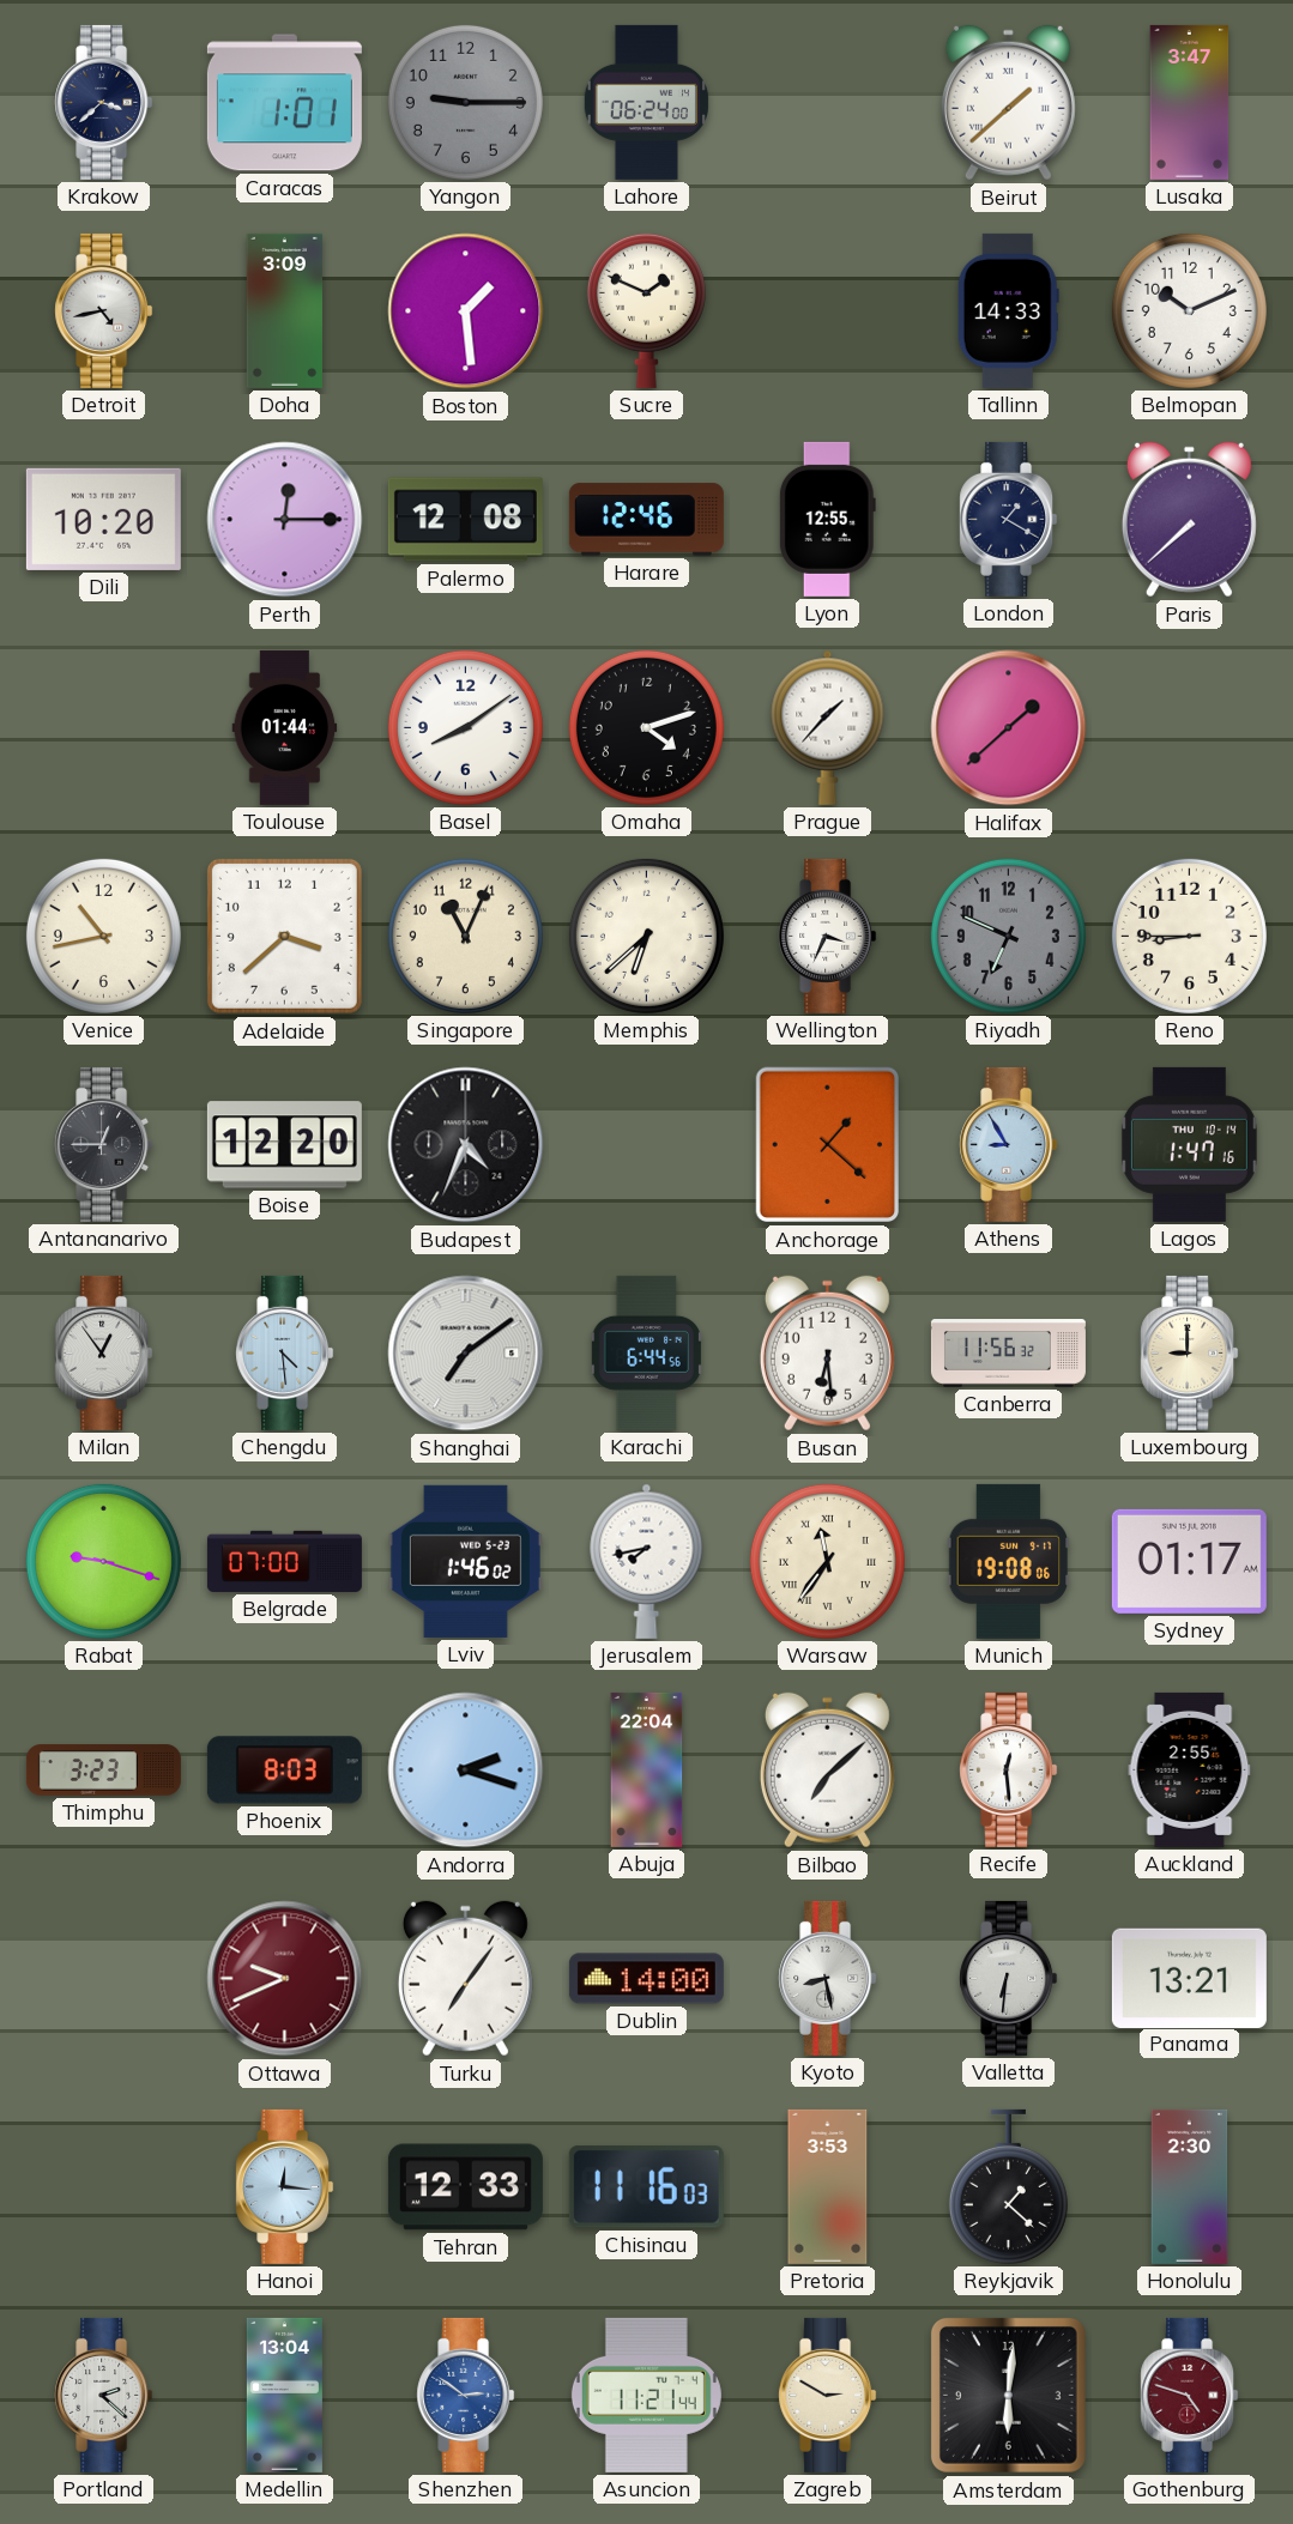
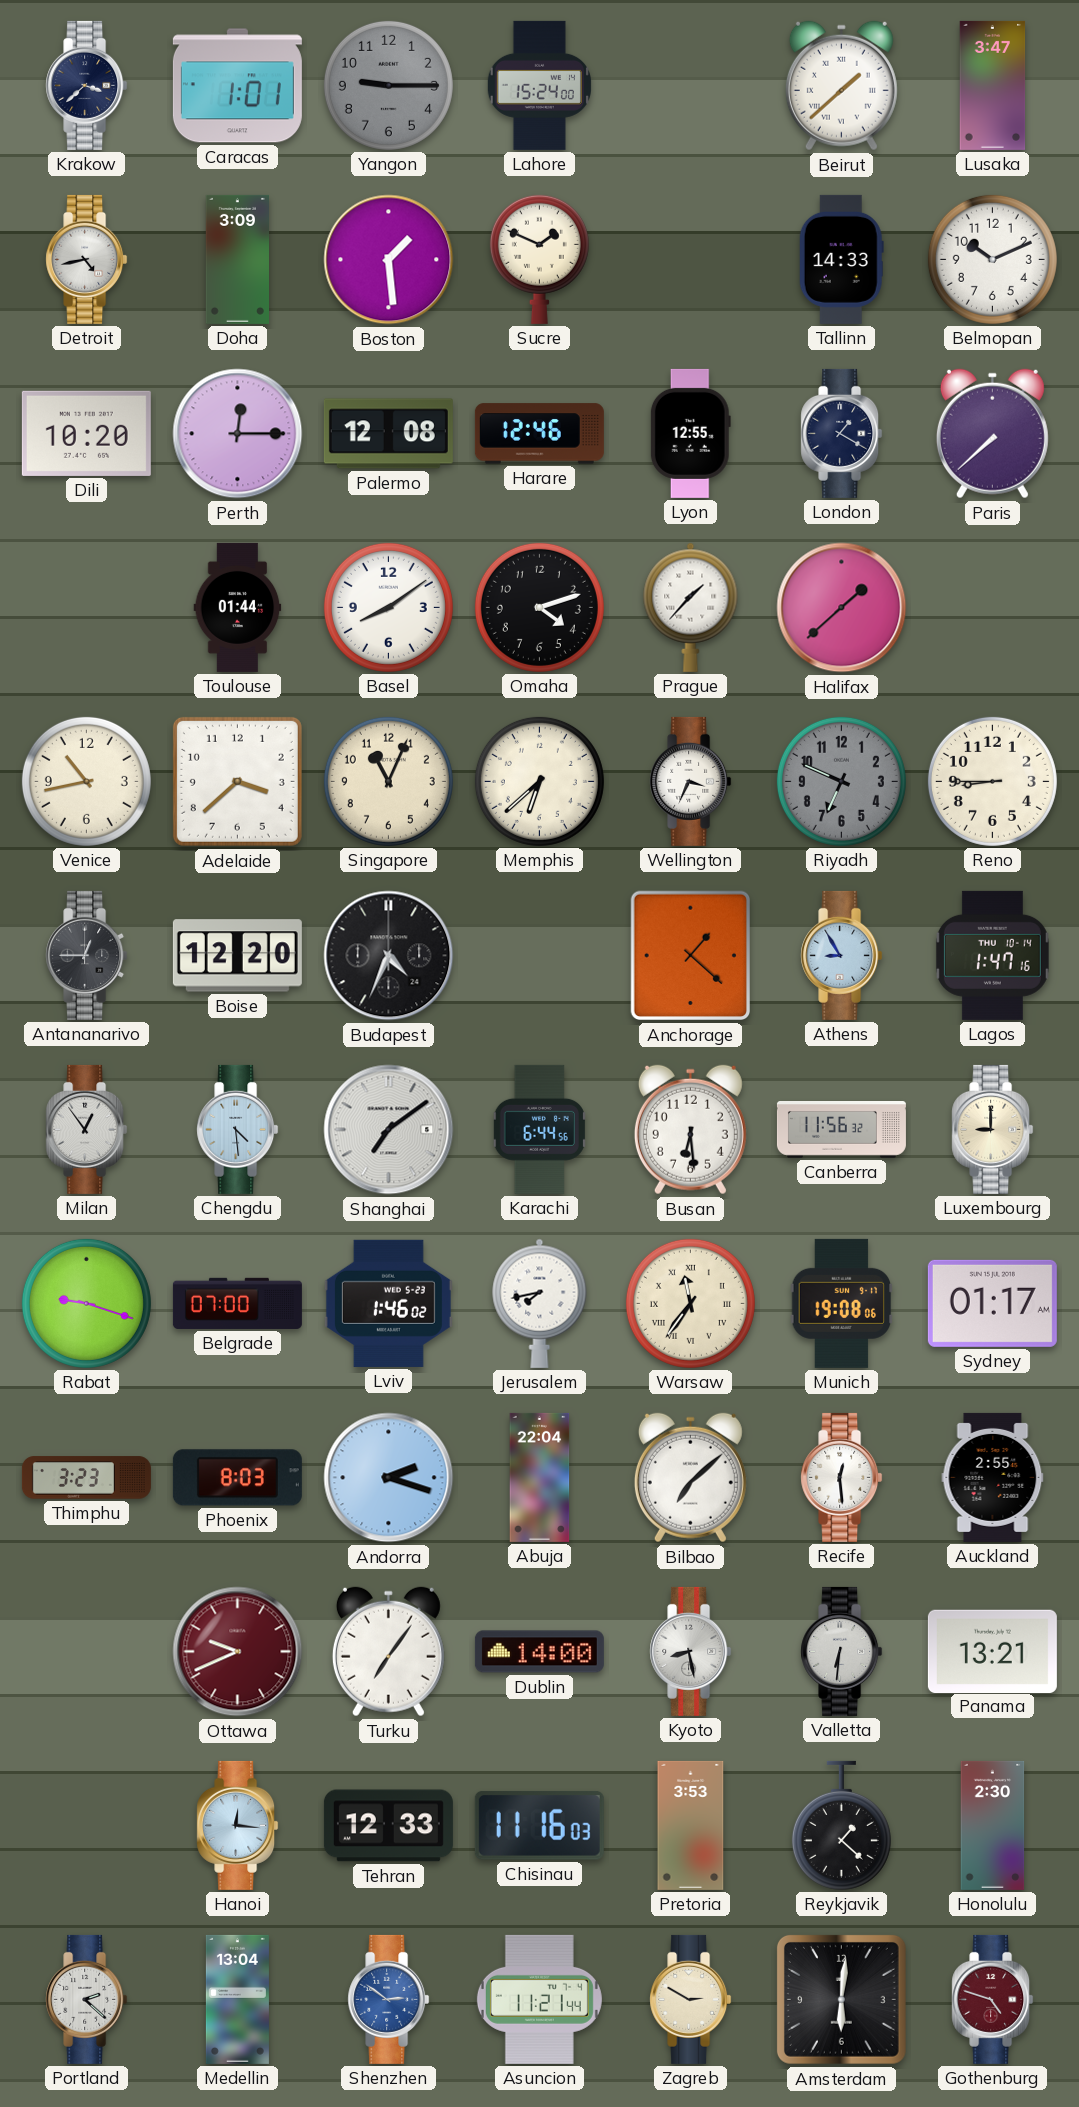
Lahore: 06:24 -> 15:24
